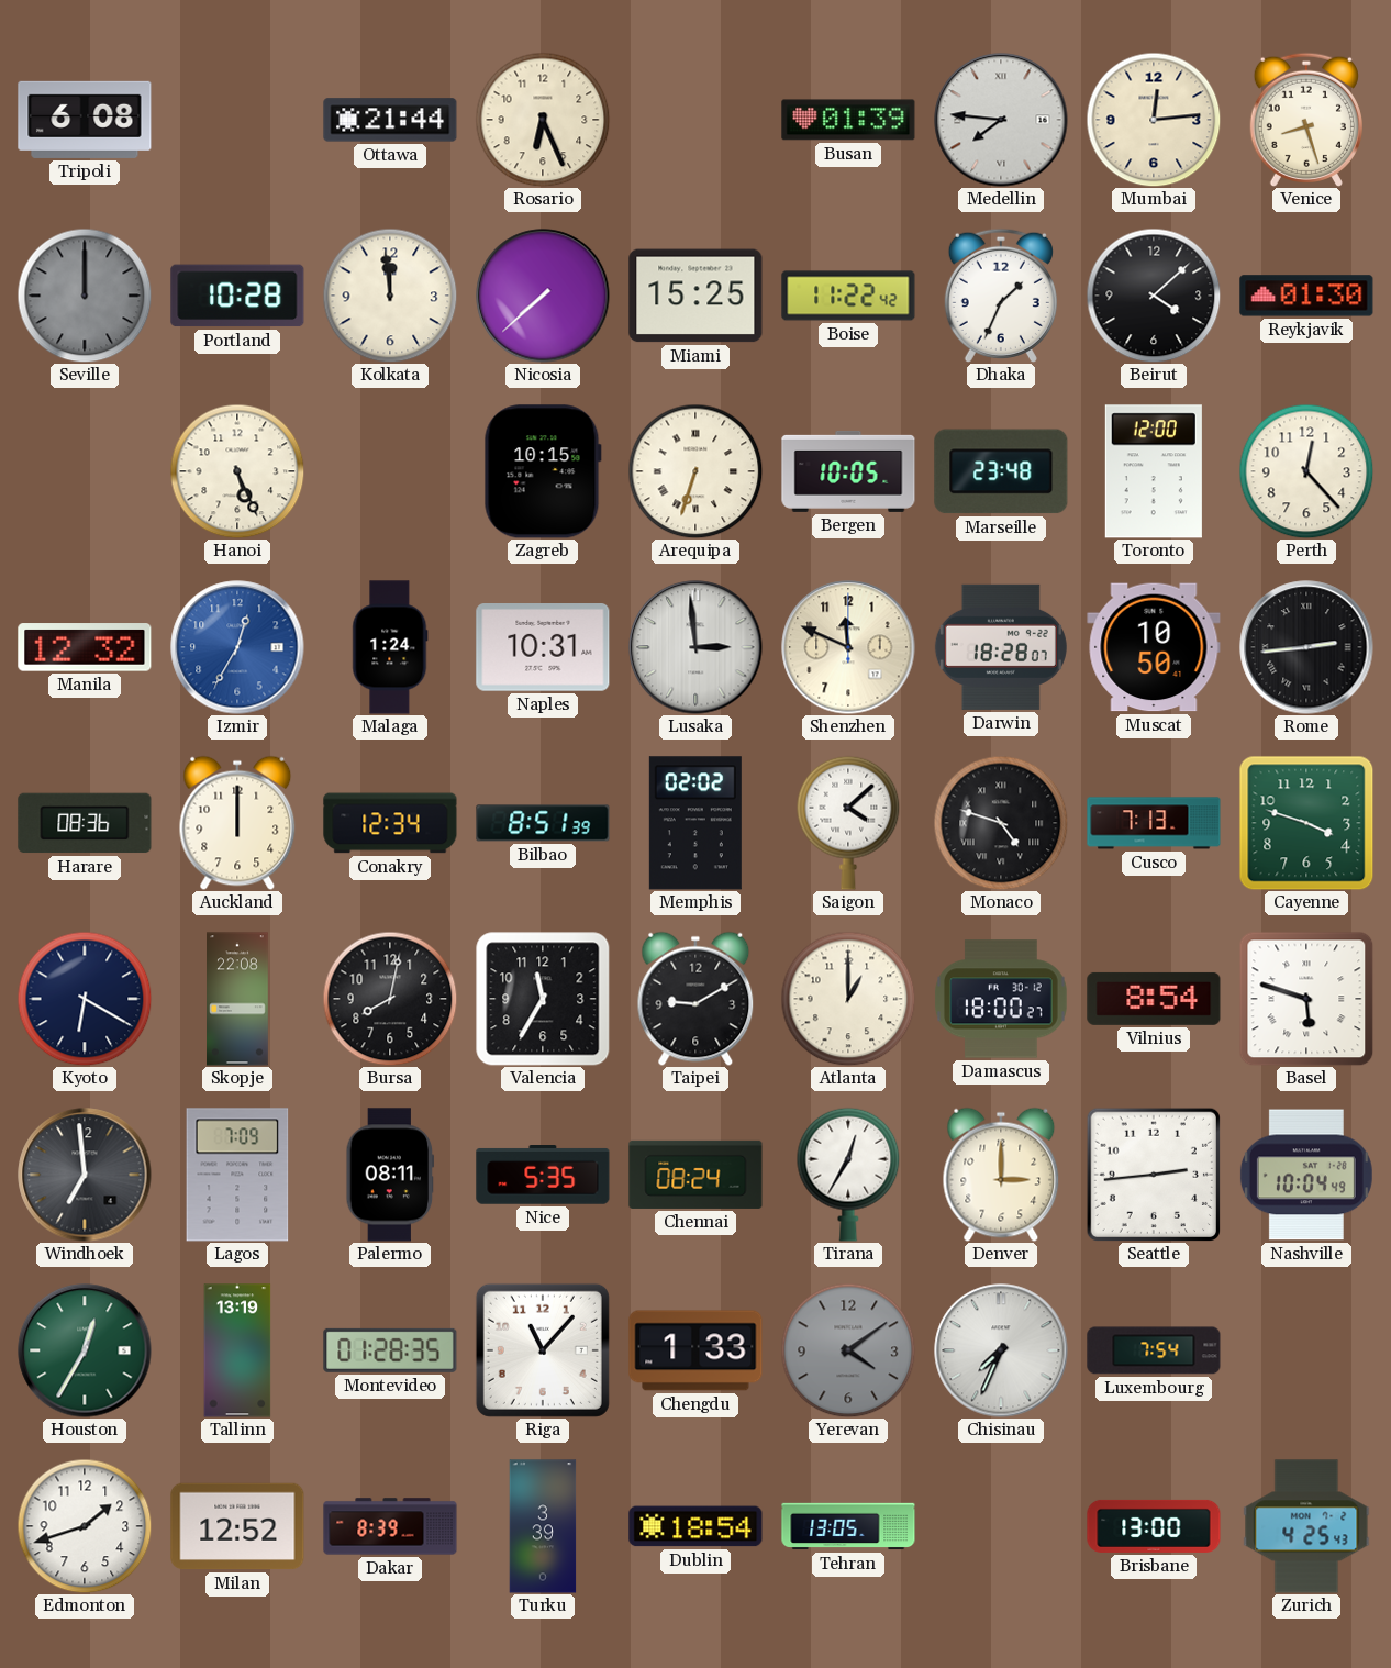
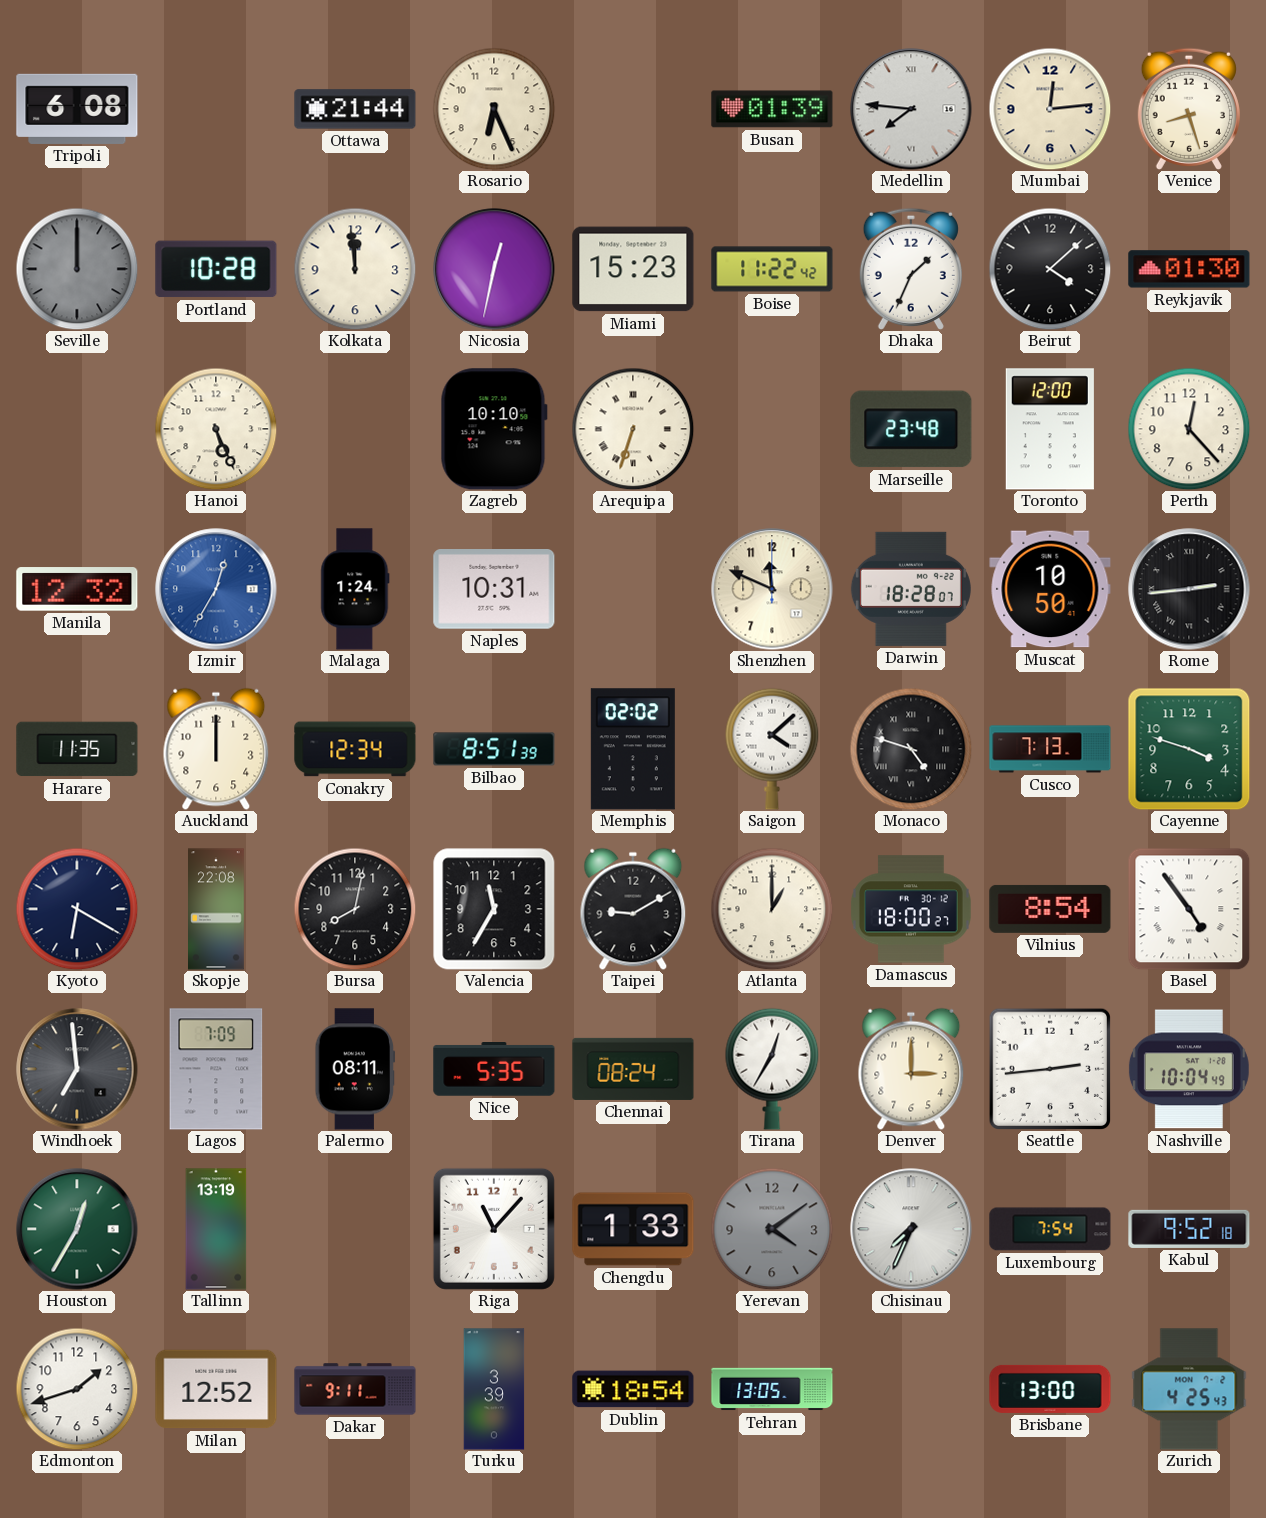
Nicosia: 7:38 -> 12:32
Miami: 15:25 -> 15:23
Zagreb: 10:15 -> 10:10
Bergen: 10:05 -> none
Lusaka: 2:59 -> none
Harare: 08:36 -> 11:35
Basel: 5:48 -> 4:54
Montevideo: 01:28 -> none
Kabul: none -> 9:52
Dakar: 8:39 -> 9:11
